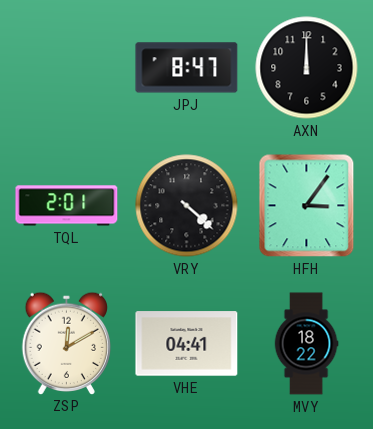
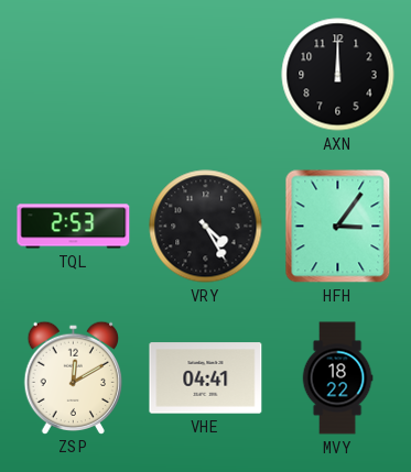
JPJ: 8:47 -> none
TQL: 2:01 -> 2:53
VRY: 4:22 -> 4:25
